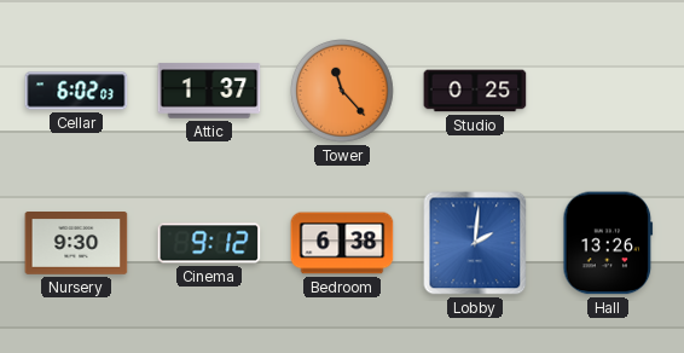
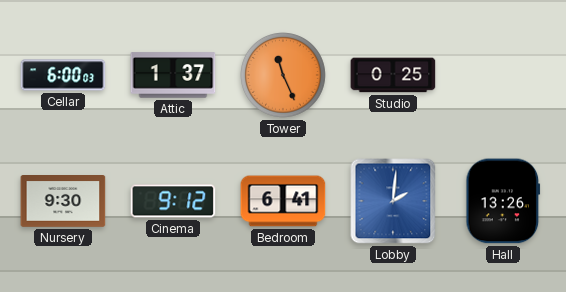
Cellar: 6:02 -> 6:00
Tower: 11:23 -> 11:26
Bedroom: 6:38 -> 6:41
